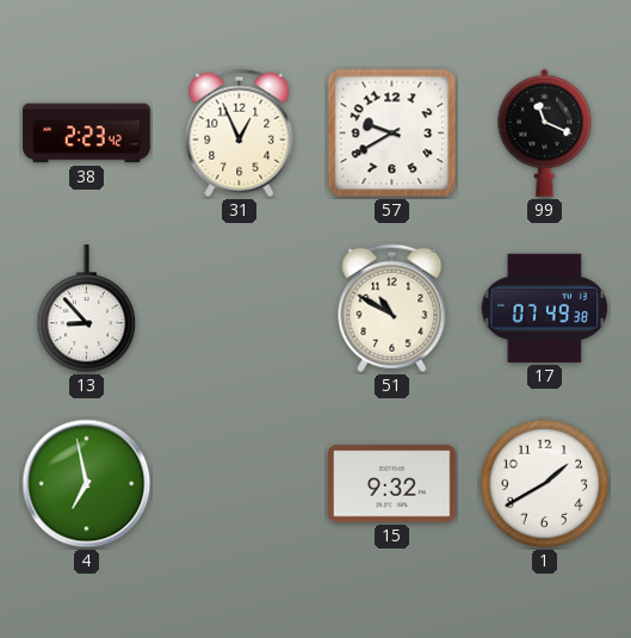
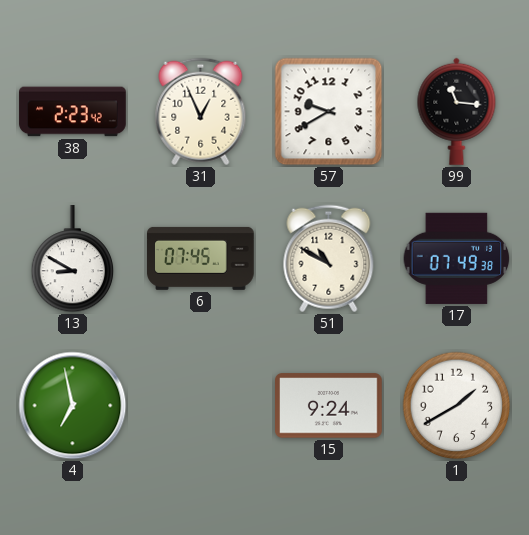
99: 11:19 -> 11:16
13: 8:53 -> 8:50
6: none -> 07:45
15: 9:32 -> 9:24
